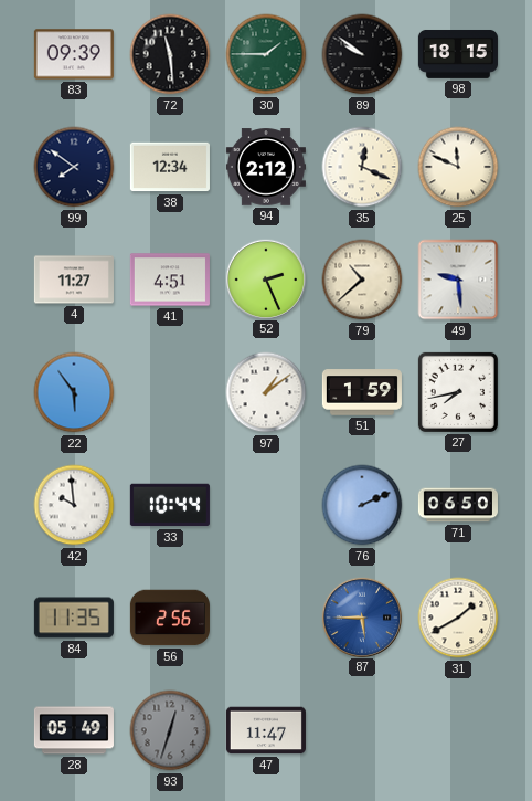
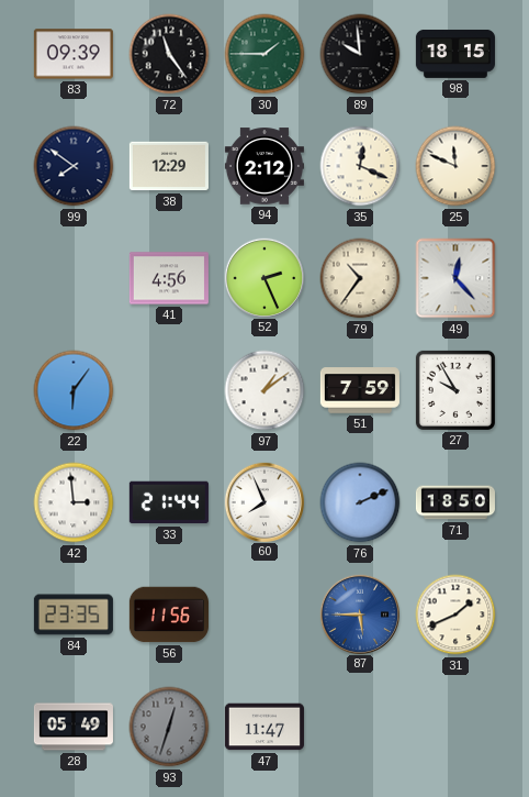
72: 11:29 -> 11:24
89: 9:51 -> 9:59
38: 12:34 -> 12:29
4: 11:27 -> none
41: 4:51 -> 4:56
79: 10:38 -> 10:36
49: 9:29 -> 12:23
22: 5:54 -> 6:06
51: 1:59 -> 7:59
27: 7:43 -> 9:55
42: 9:59 -> 2:59
33: 10:44 -> 21:44
60: none -> 7:56
71: 06:50 -> 18:50
84: 11:35 -> 23:35
56: 2:56 -> 11:56
31: 1:40 -> 1:41
